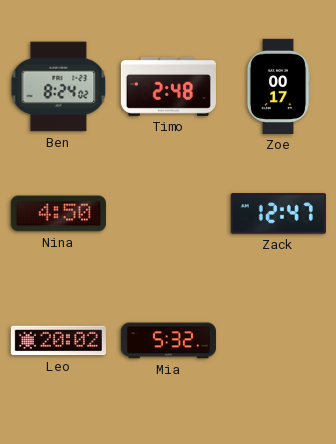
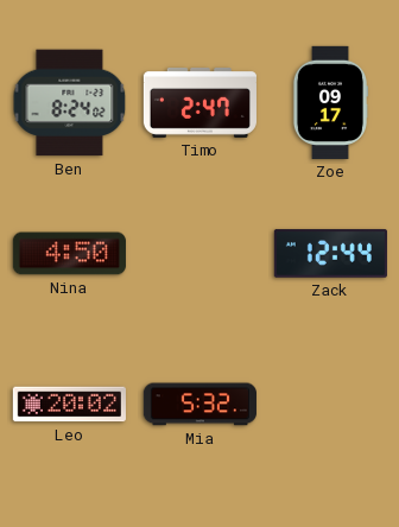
Timo: 2:48 -> 2:47
Zoe: 00:17 -> 09:17
Zack: 12:47 -> 12:44
